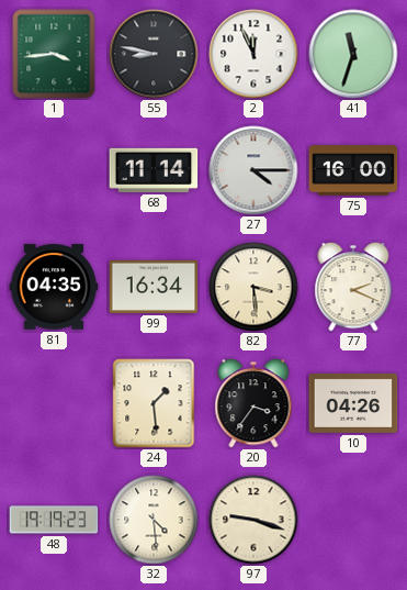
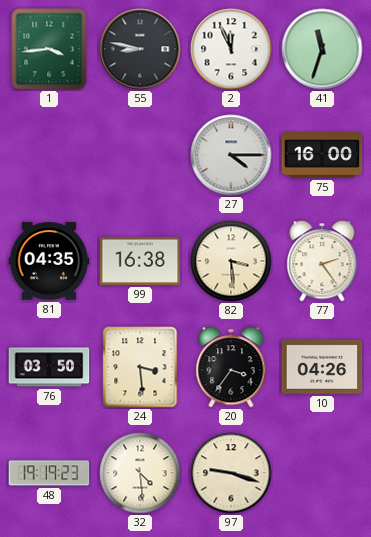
68: 11:14 -> none
99: 16:34 -> 16:38
77: 2:19 -> 2:24
76: none -> 03:50
24: 1:29 -> 3:29
